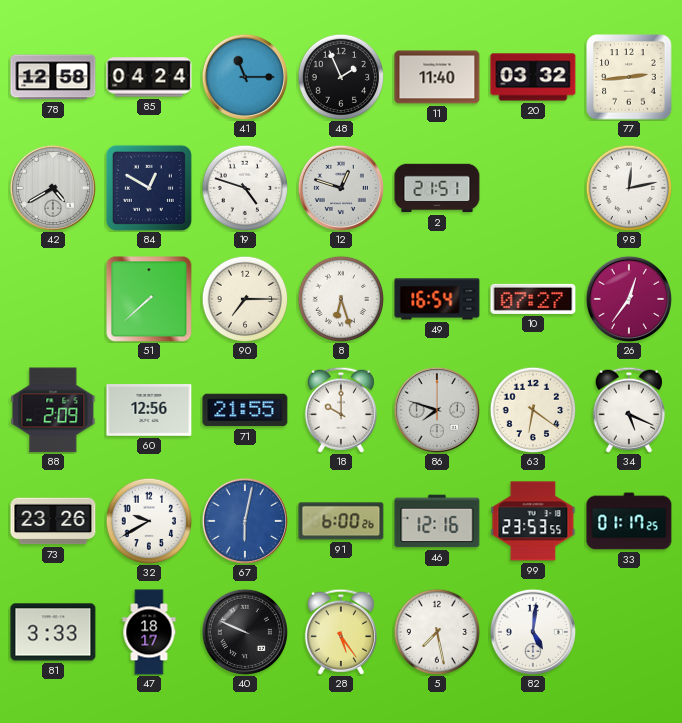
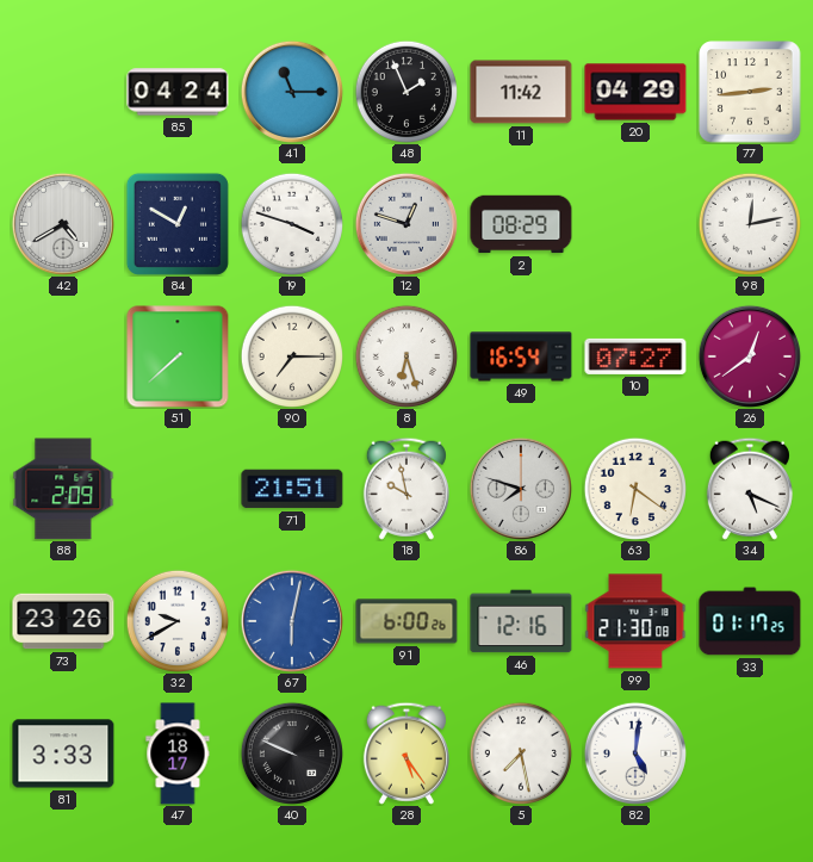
78: 12:58 -> none
11: 11:40 -> 11:42
20: 03:32 -> 04:29
19: 4:48 -> 3:48
2: 21:51 -> 08:29
26: 12:36 -> 12:39
60: 12:56 -> none
71: 21:55 -> 21:51
18: 10:00 -> 9:58
99: 23:53 -> 21:30
